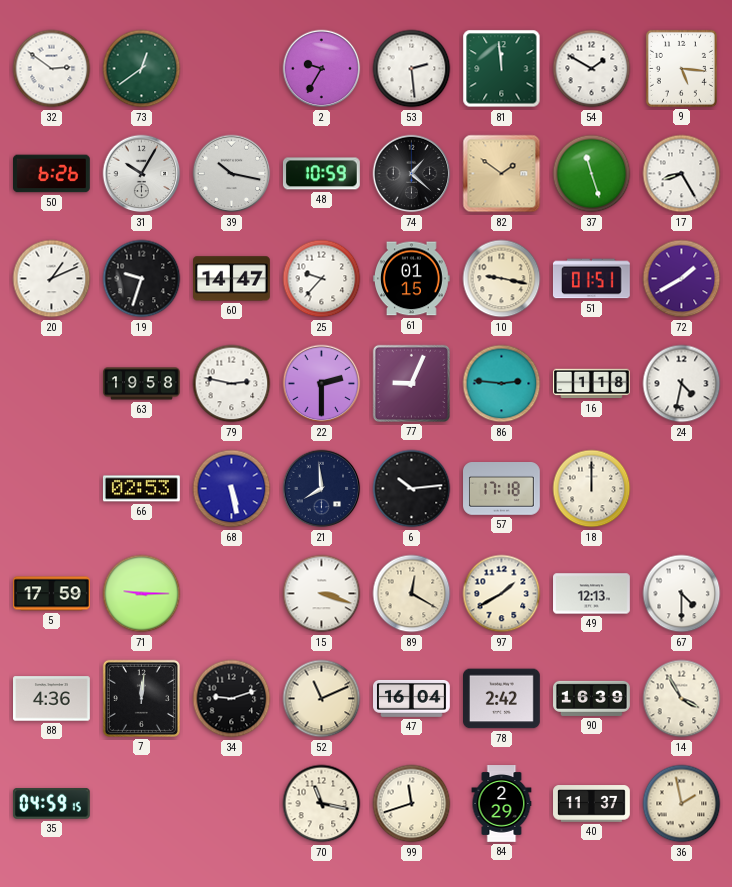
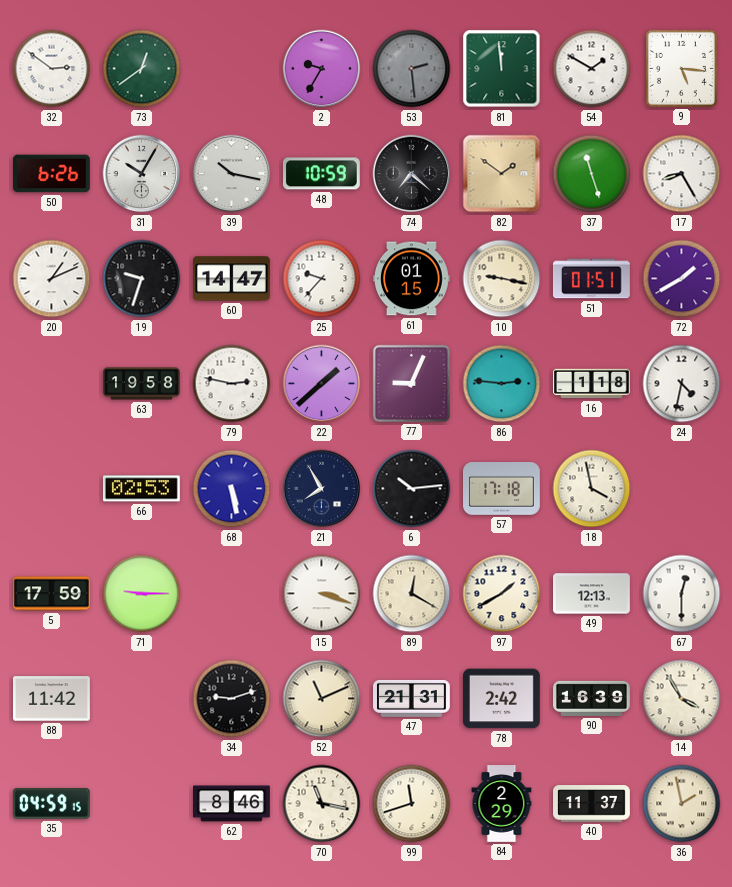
53 dial: white -> grey
74: 1:22 -> 7:22
22: 2:30 -> 1:38
21: 7:59 -> 7:55
18: 12:00 -> 3:58
67: 4:30 -> 12:30
88: 4:36 -> 11:42
7: 12:01 -> none
47: 16:04 -> 21:31
62: none -> 8:46
